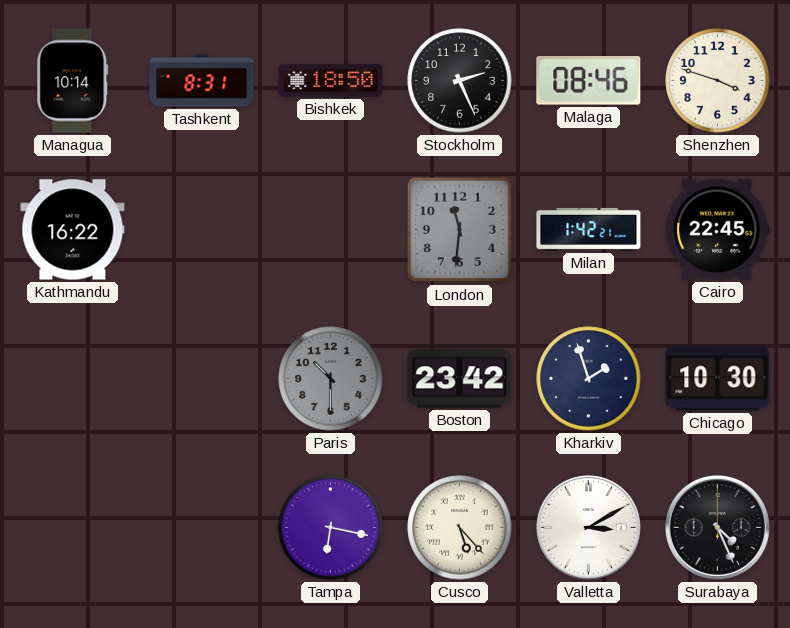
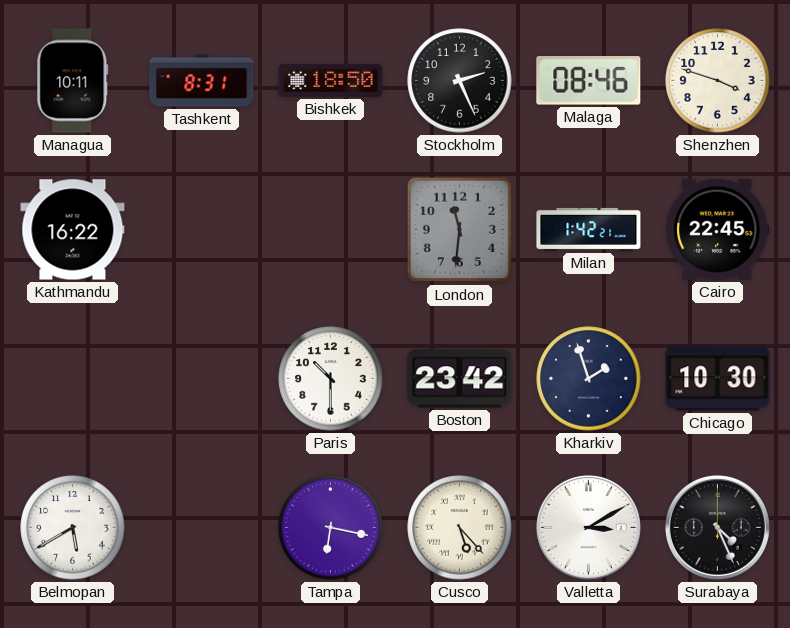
Managua: 10:14 -> 10:11
Paris dial: grey -> white
Belmopan: none -> 5:40
